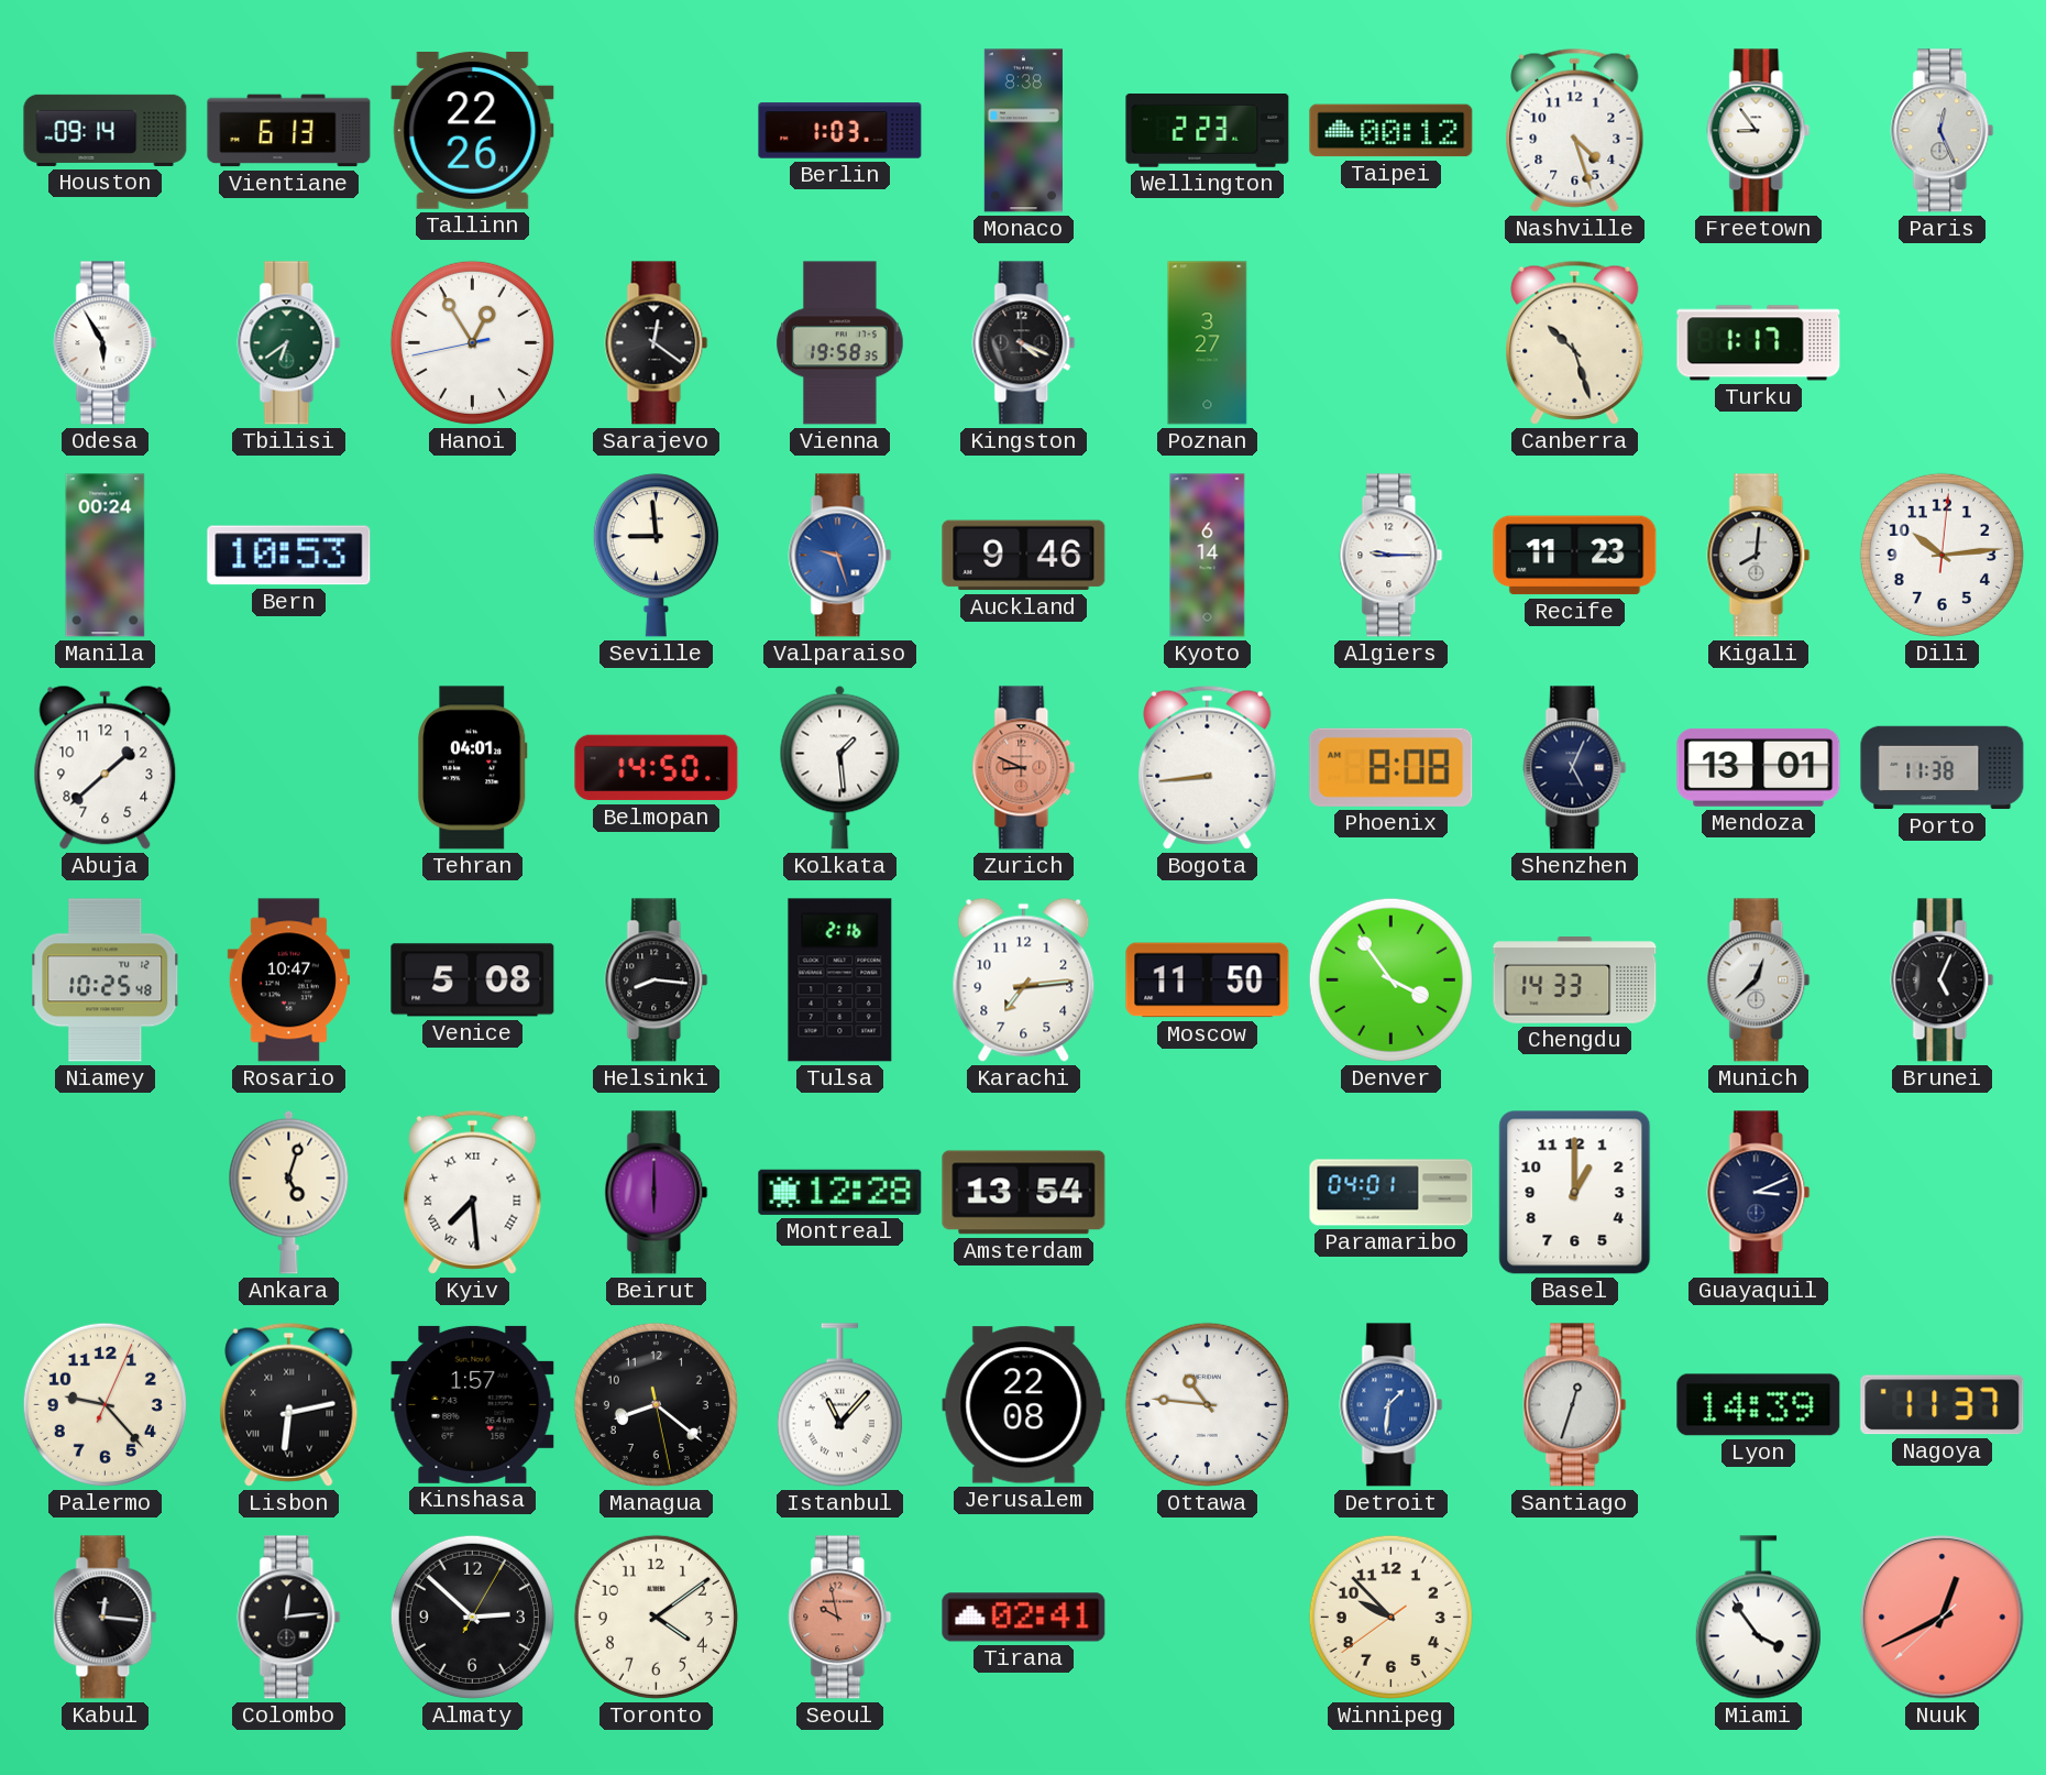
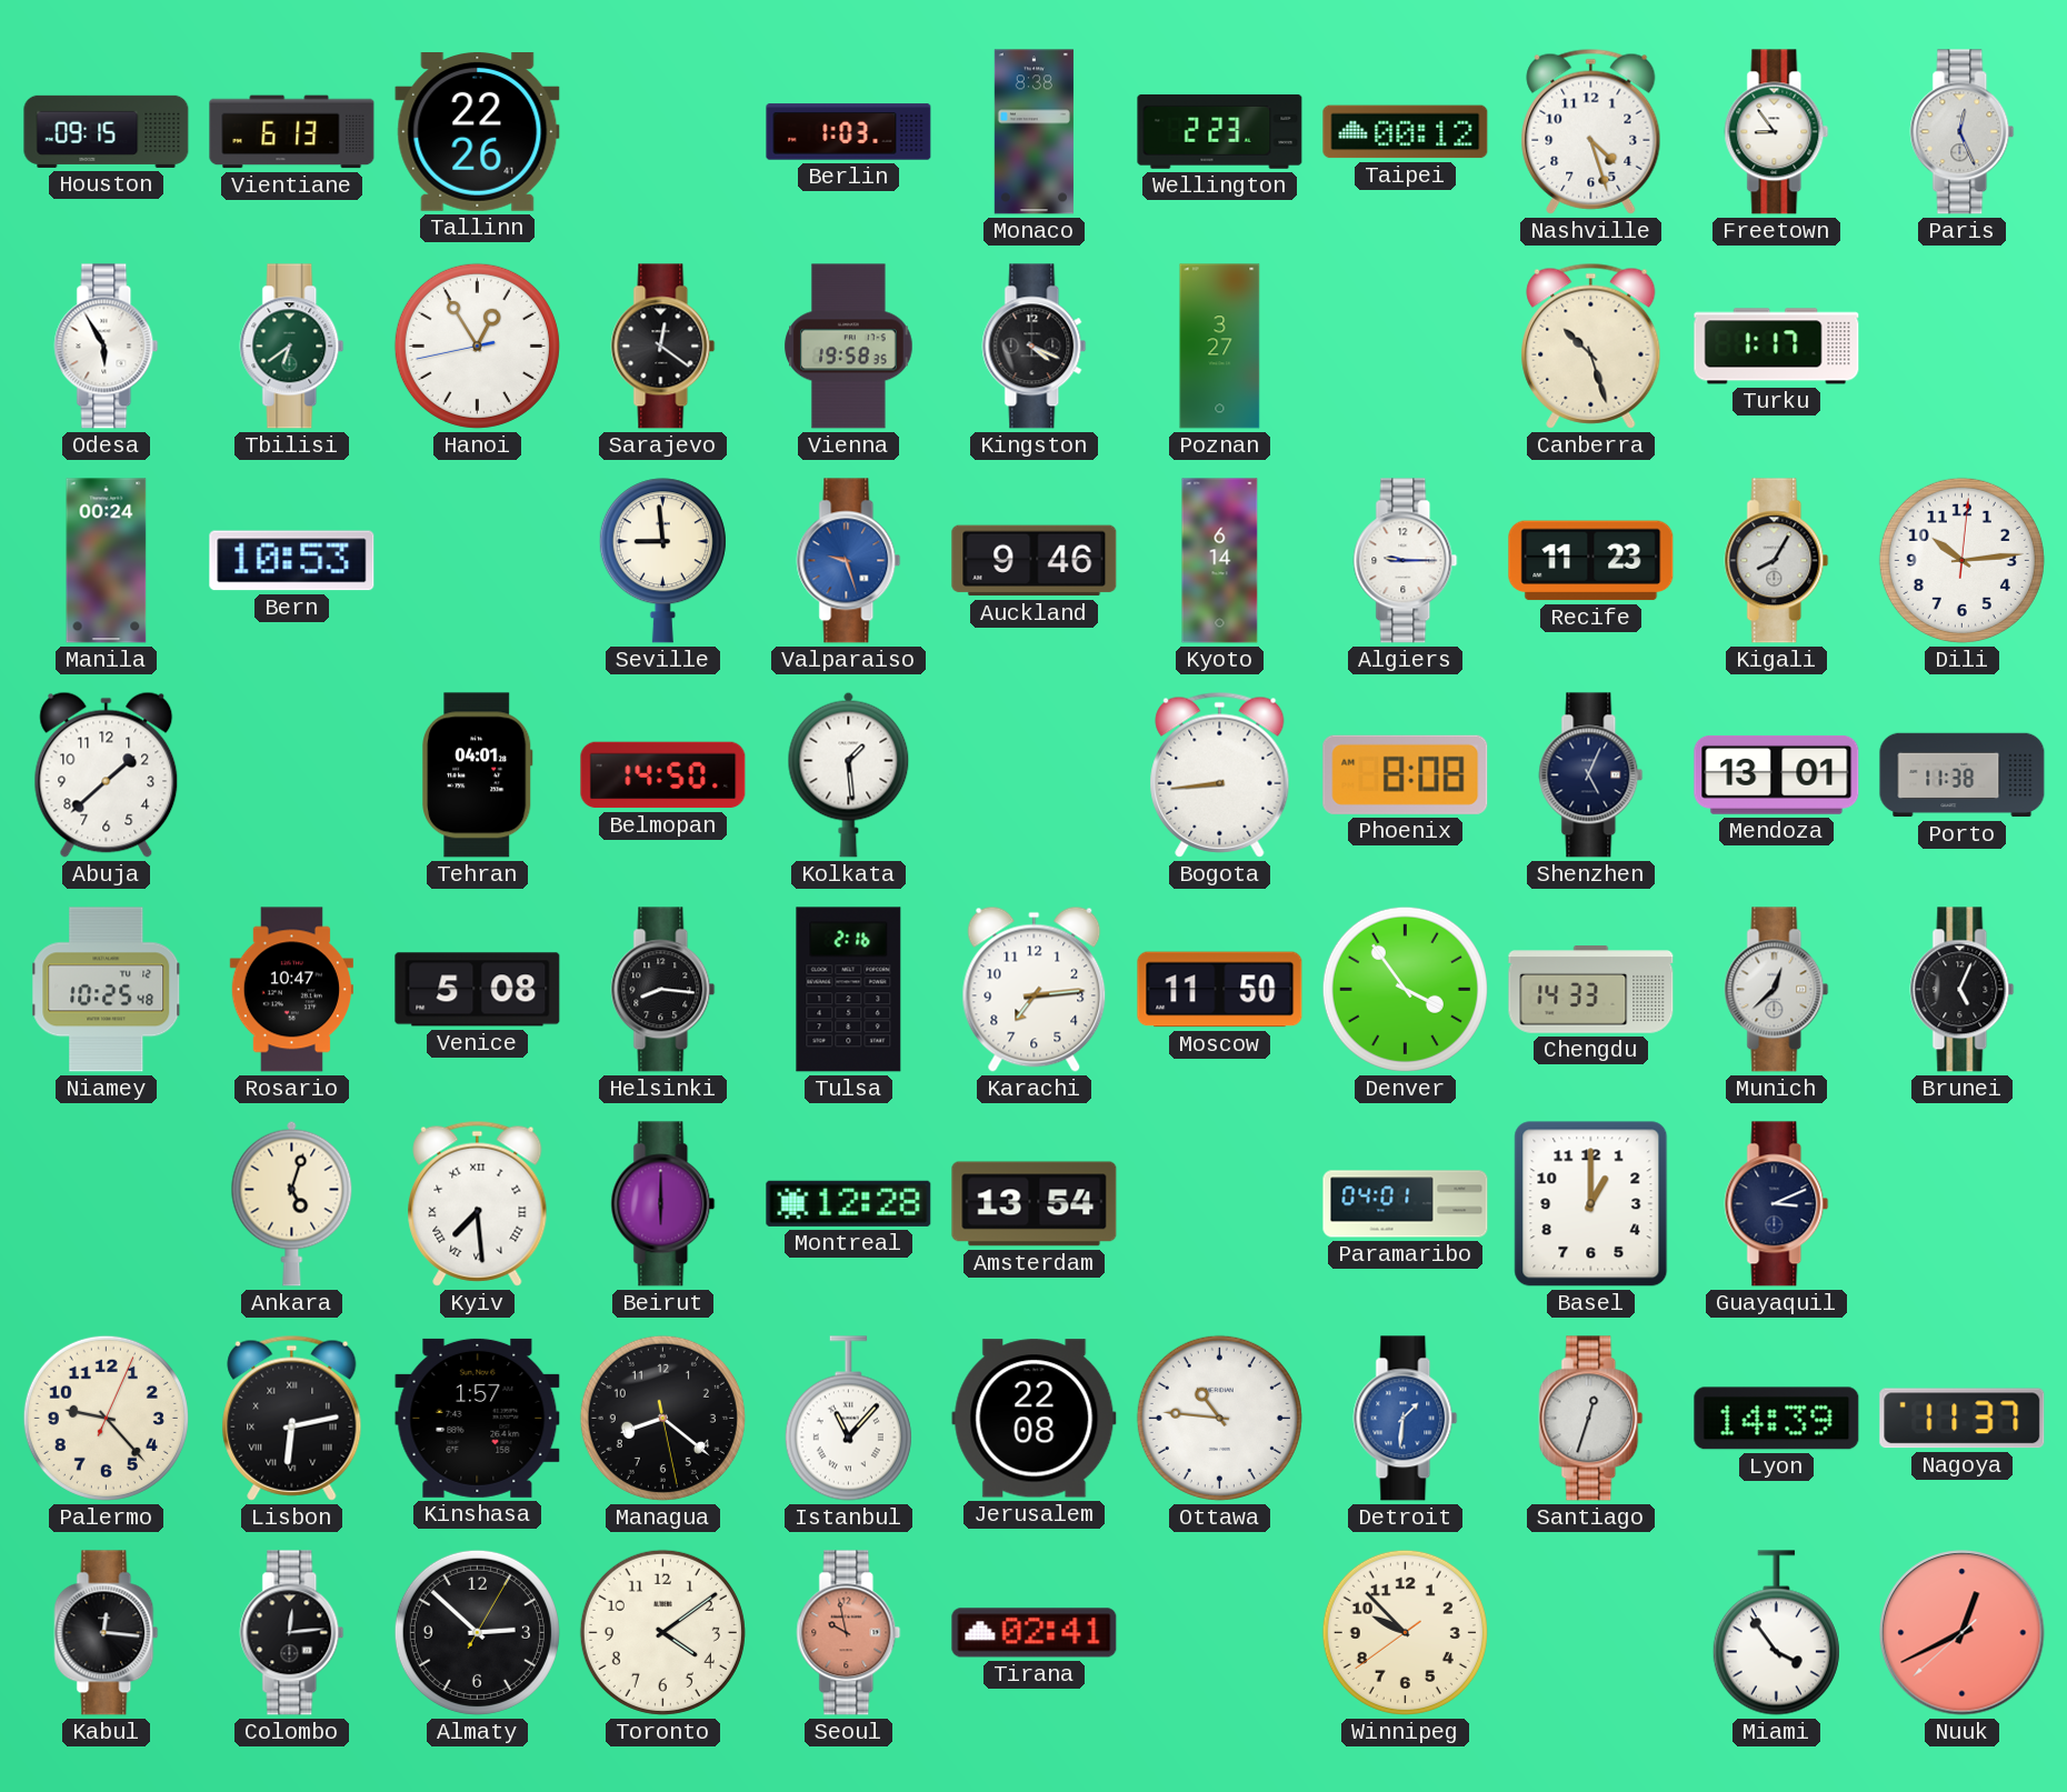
Houston: 09:14 -> 09:15
Kigali: 8:01 -> 8:05
Zurich: 8:49 -> none
